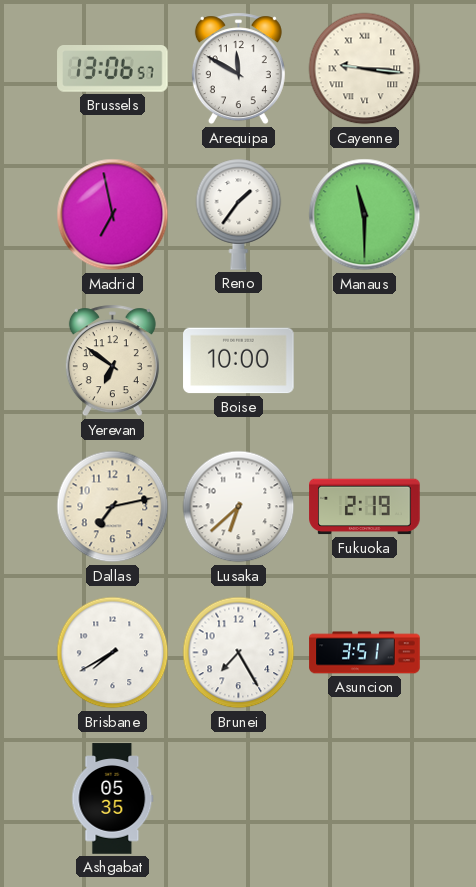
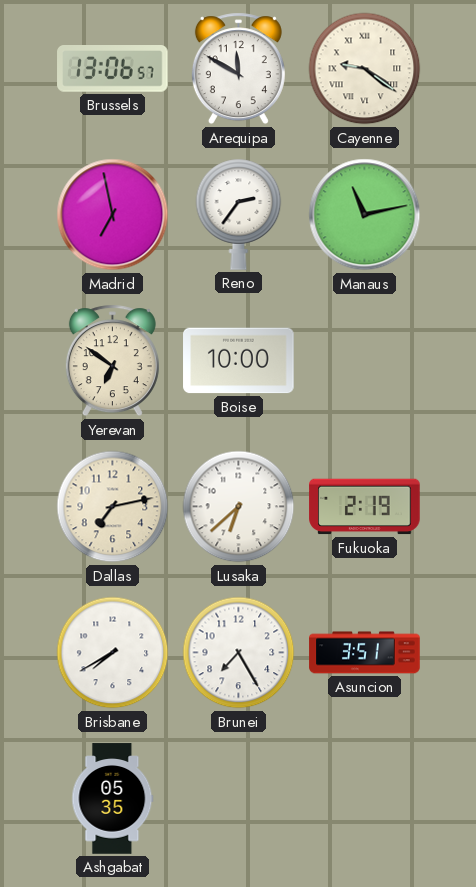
Cayenne: 9:16 -> 9:21
Reno: 1:36 -> 2:36
Manaus: 11:30 -> 11:13
